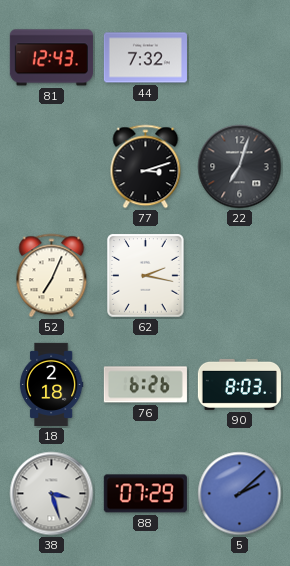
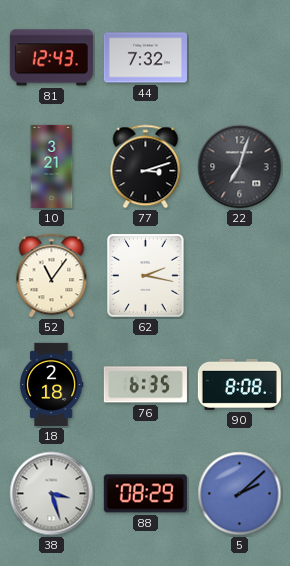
10: none -> 3:21
52: 7:04 -> 11:06
76: 6:26 -> 6:35
90: 8:03 -> 8:08
88: 07:29 -> 08:29
